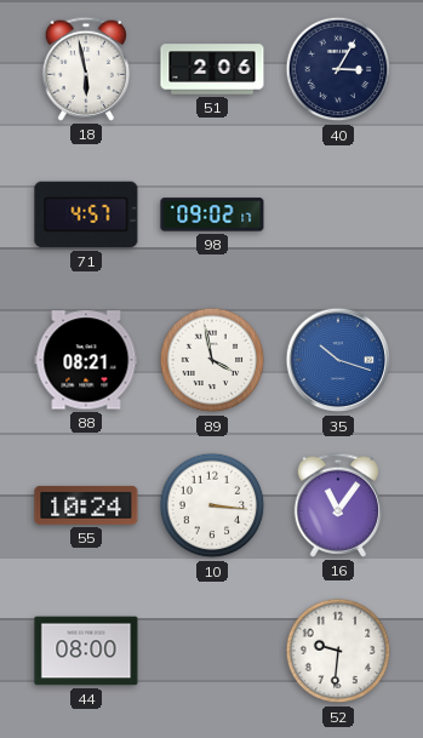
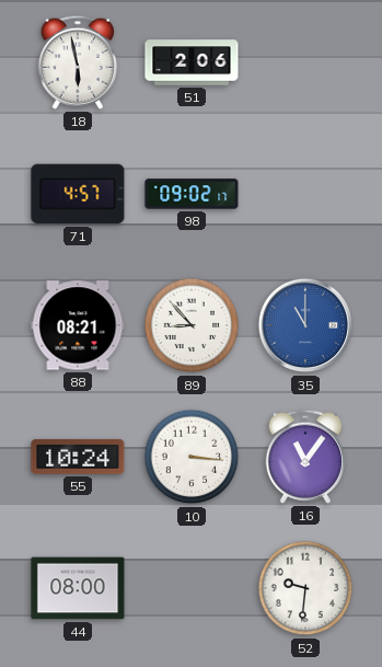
40: 3:05 -> none
89: 3:58 -> 8:53
35: 10:18 -> 11:00
